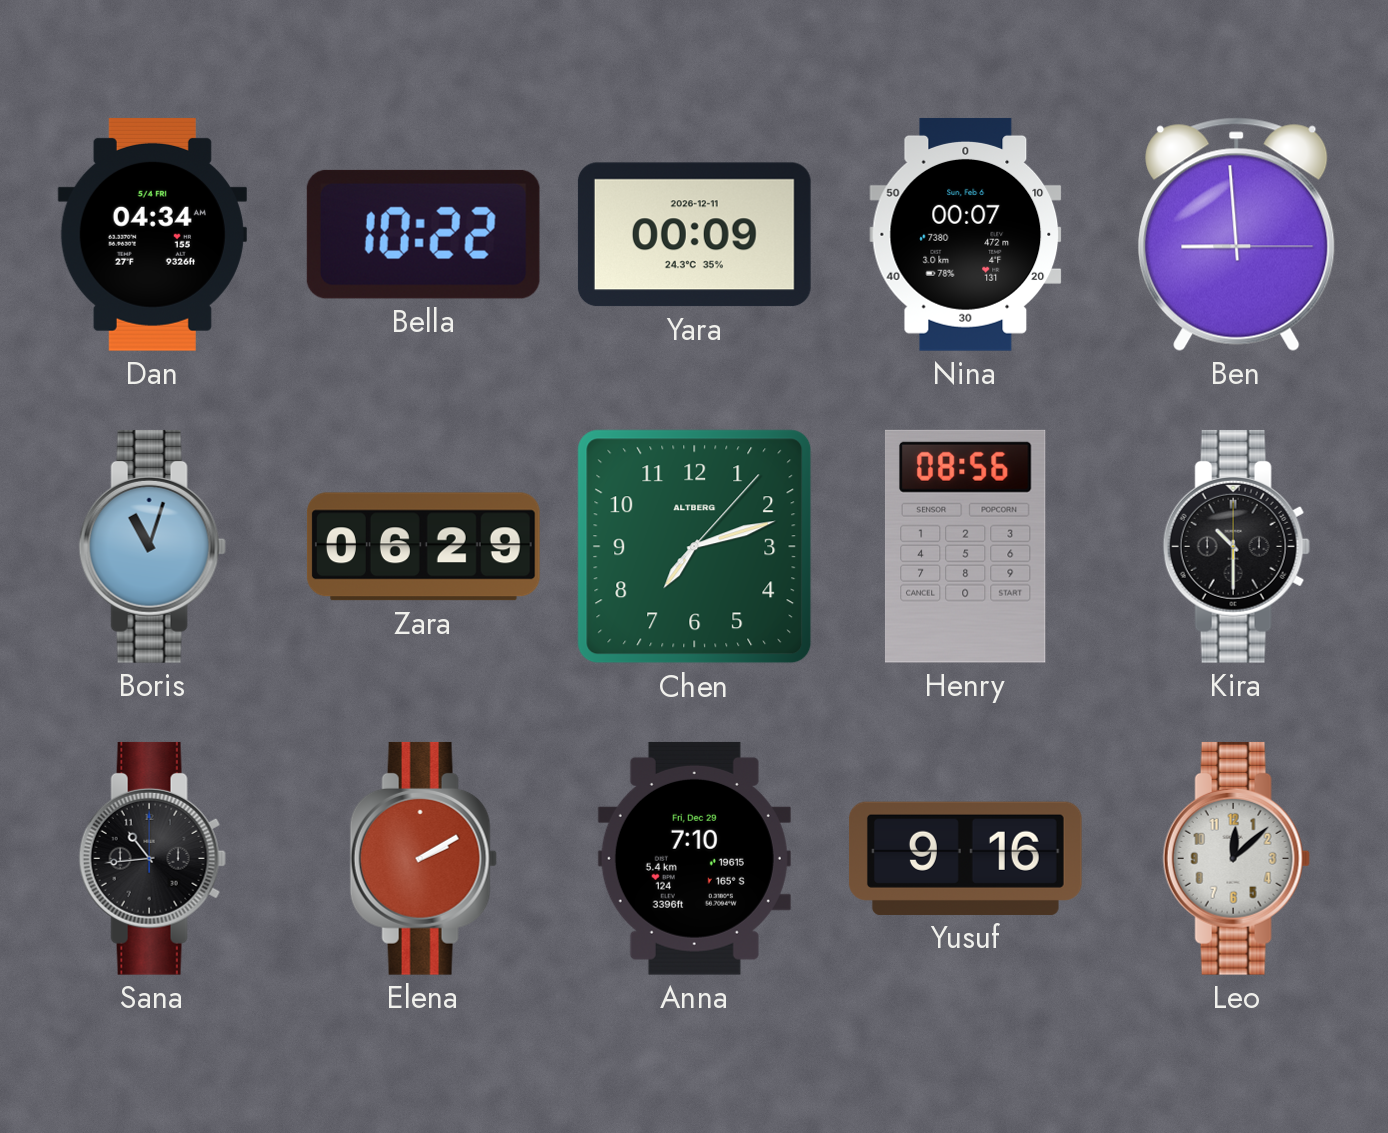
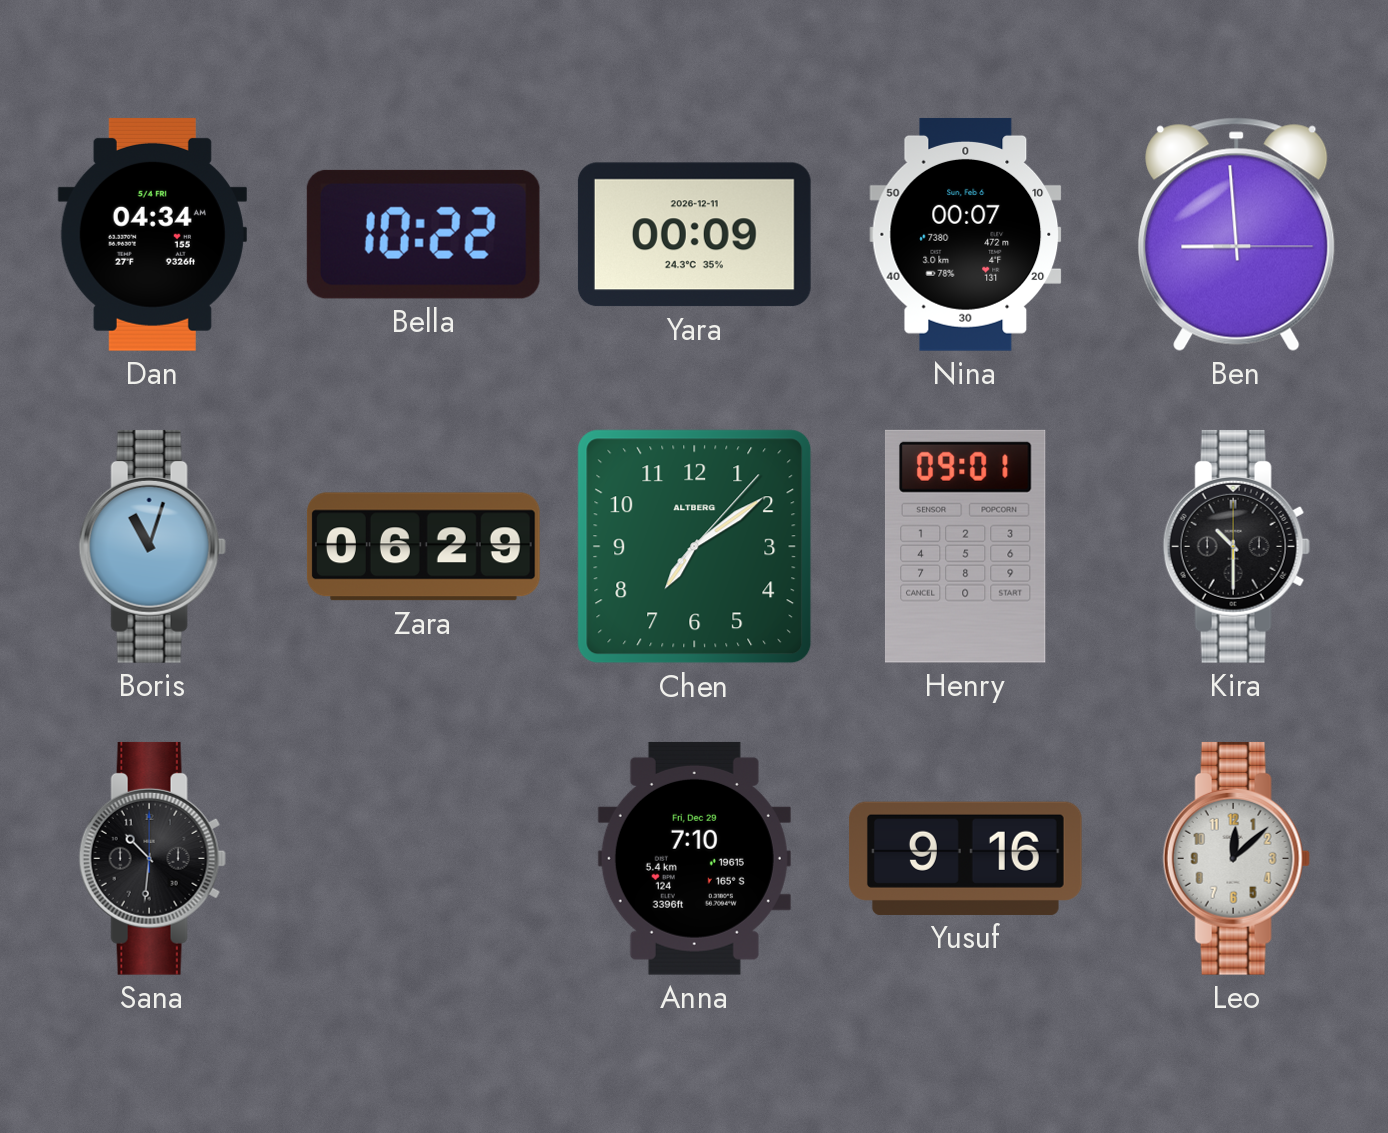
Chen: 7:12 -> 7:09
Henry: 08:56 -> 09:01
Sana: 10:44 -> 10:31
Elena: 2:10 -> none
